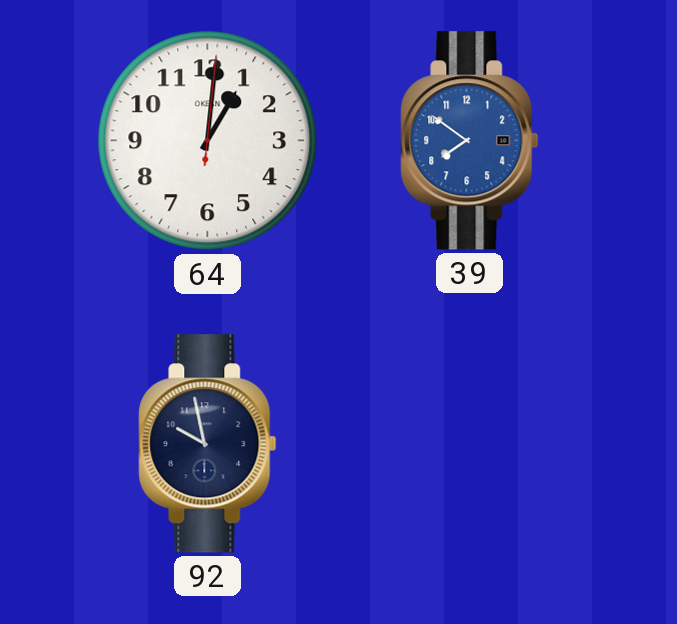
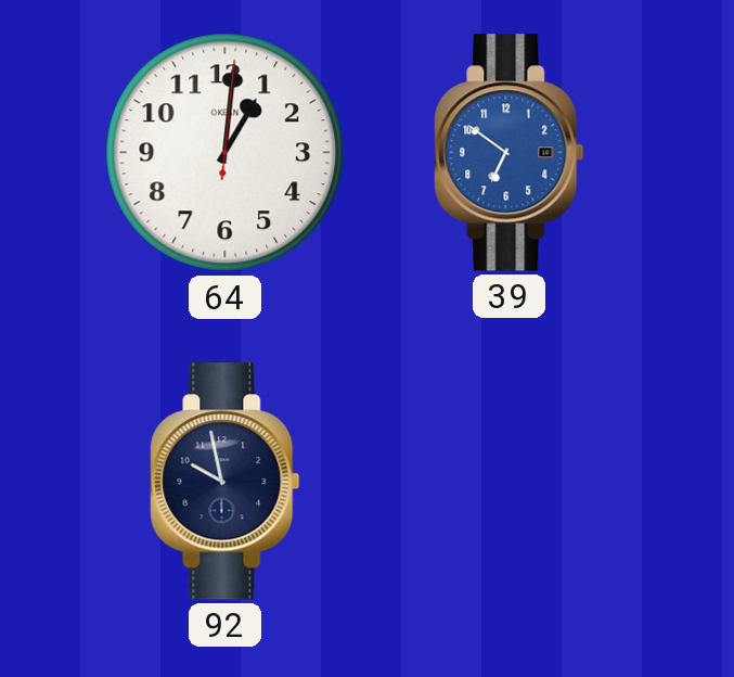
39: 7:51 -> 6:51
